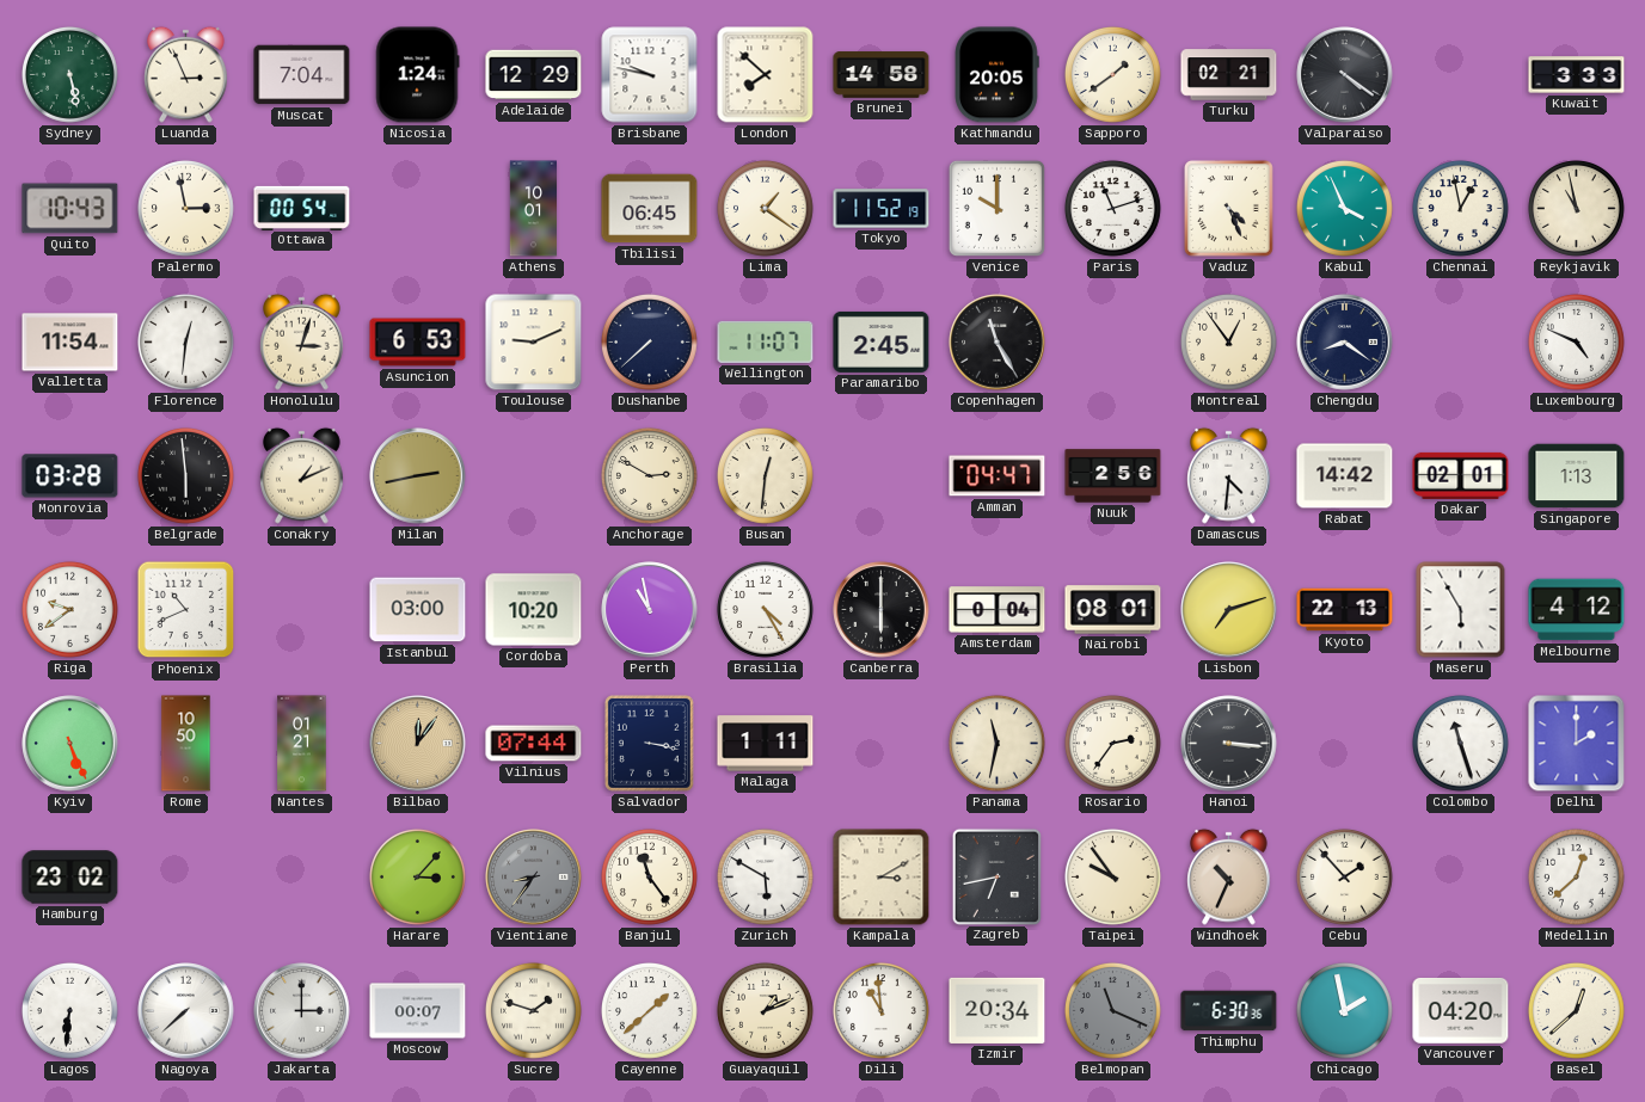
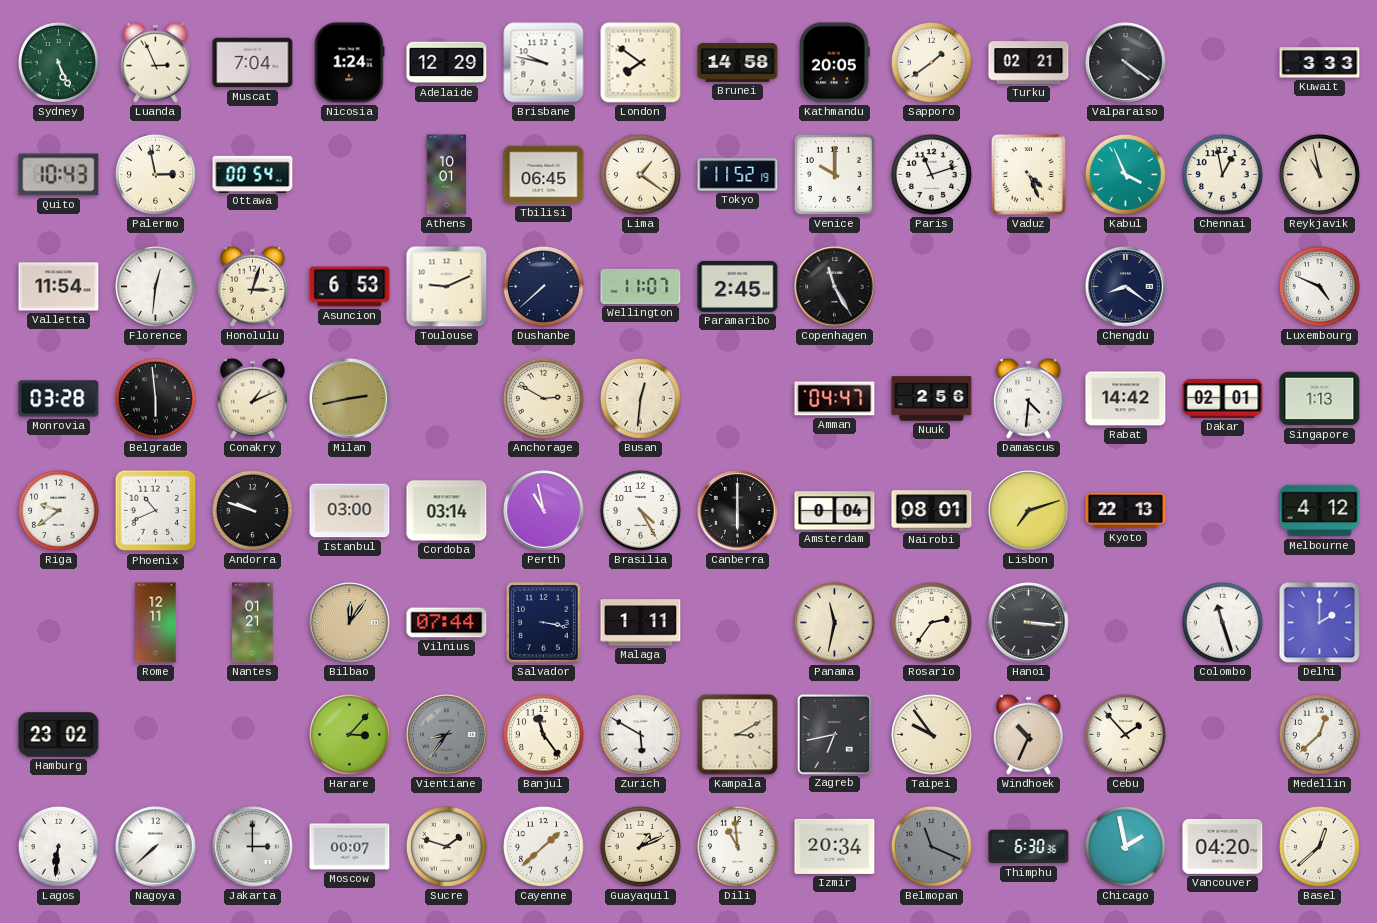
Sydney: 5:28 -> 5:26
London: 7:52 -> 7:51
Montreal: 12:54 -> none
Andorra: none -> 9:48
Cordoba: 10:20 -> 03:14
Maseru: 5:55 -> none
Kyiv: 5:26 -> none
Rome: 10:50 -> 12:11
